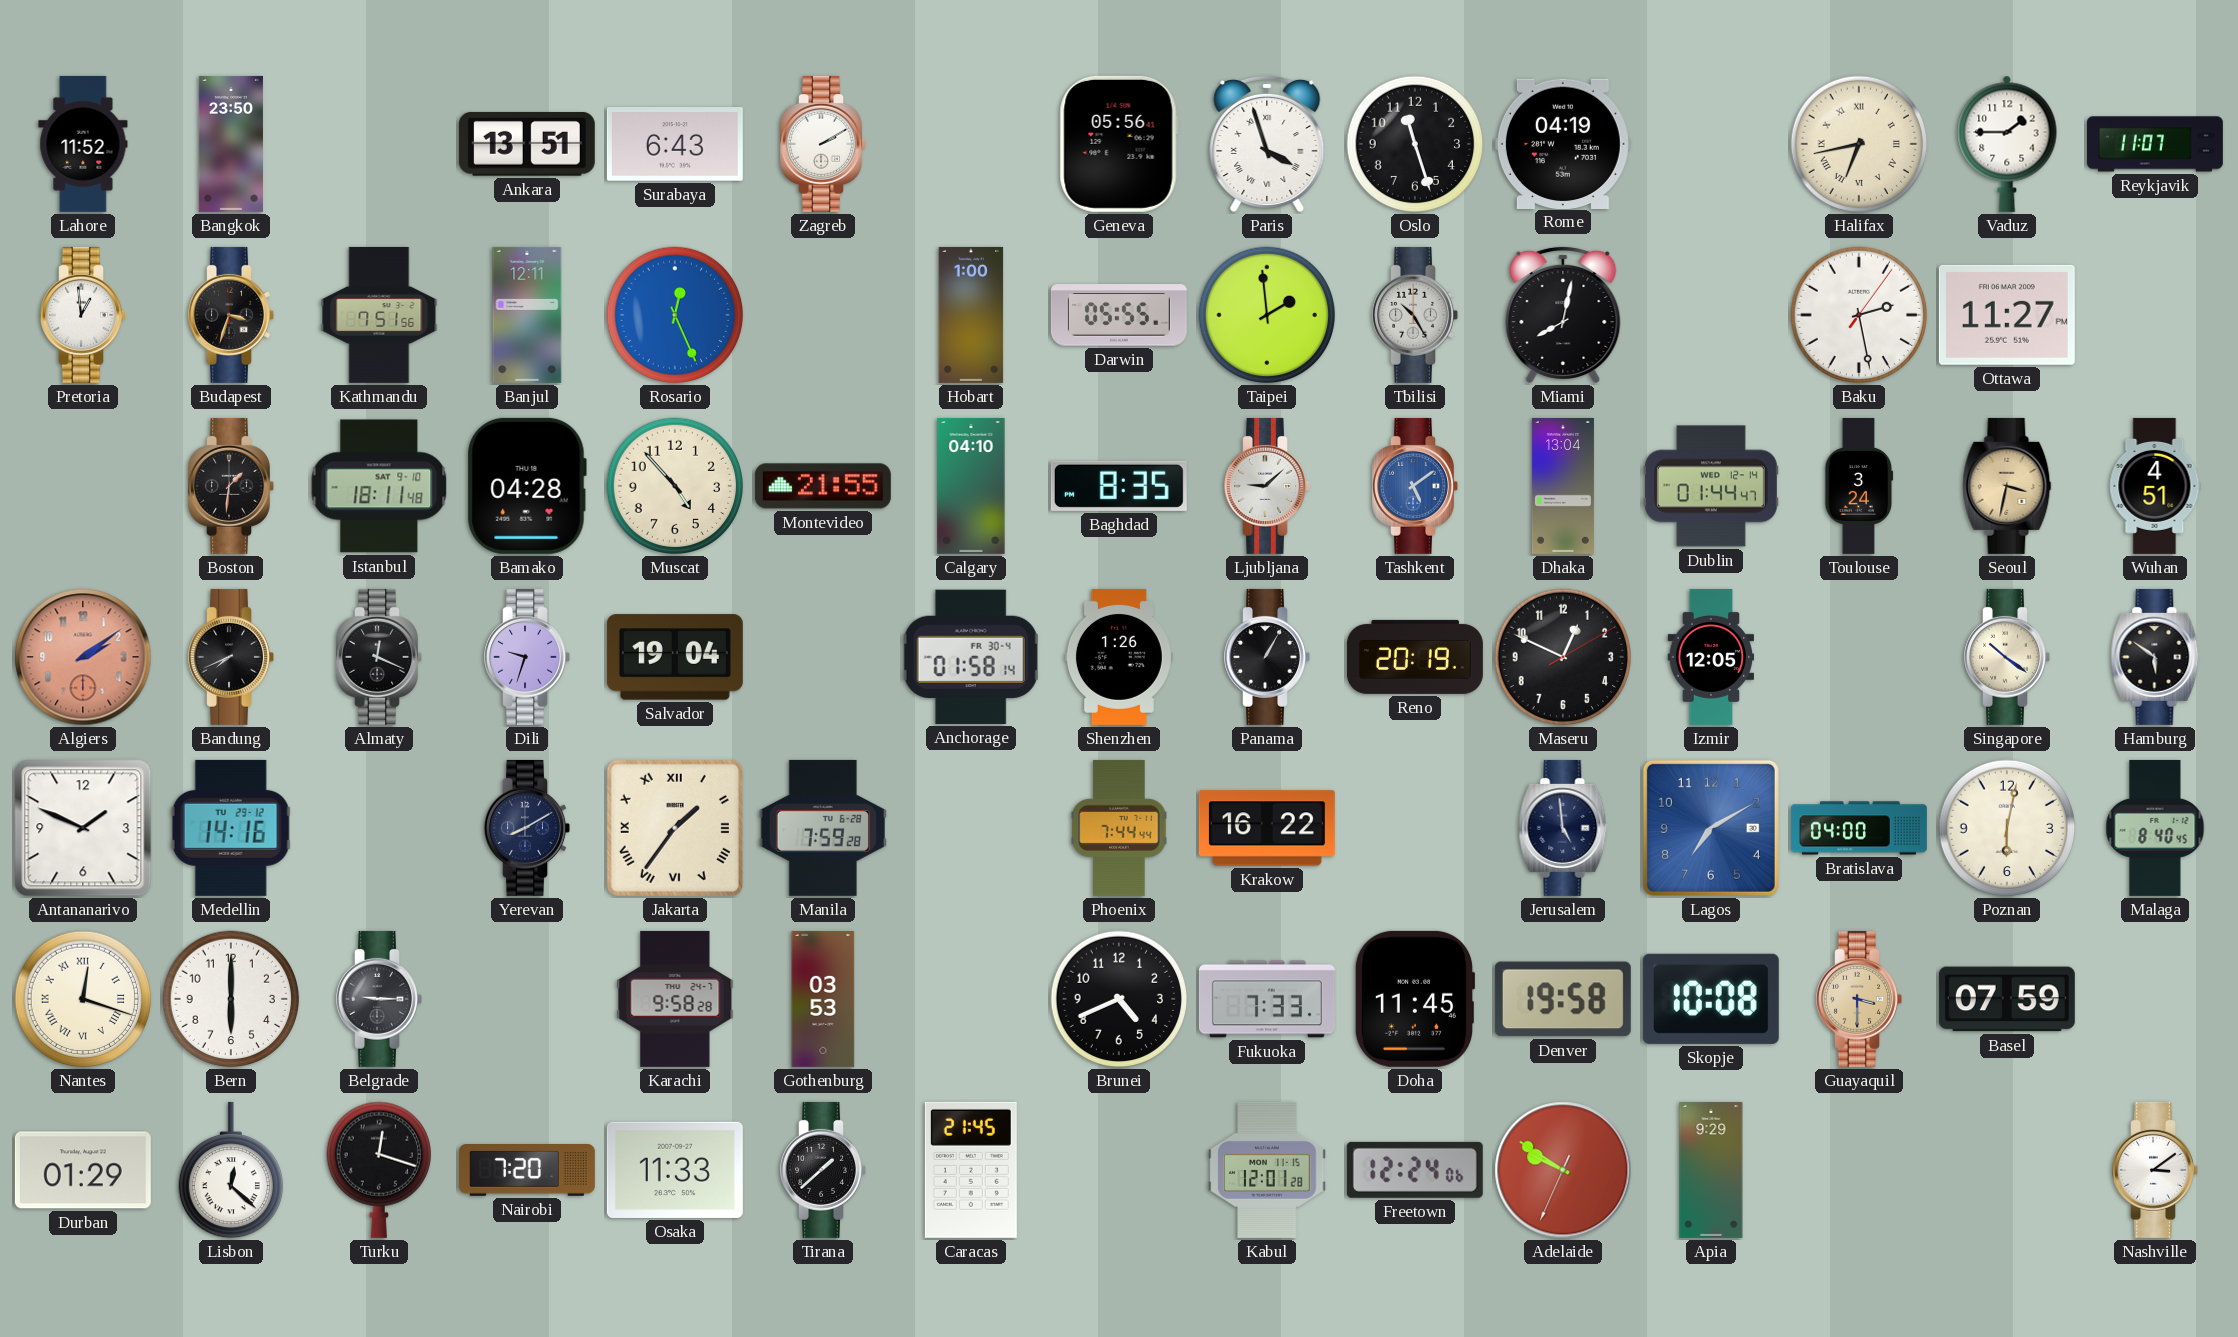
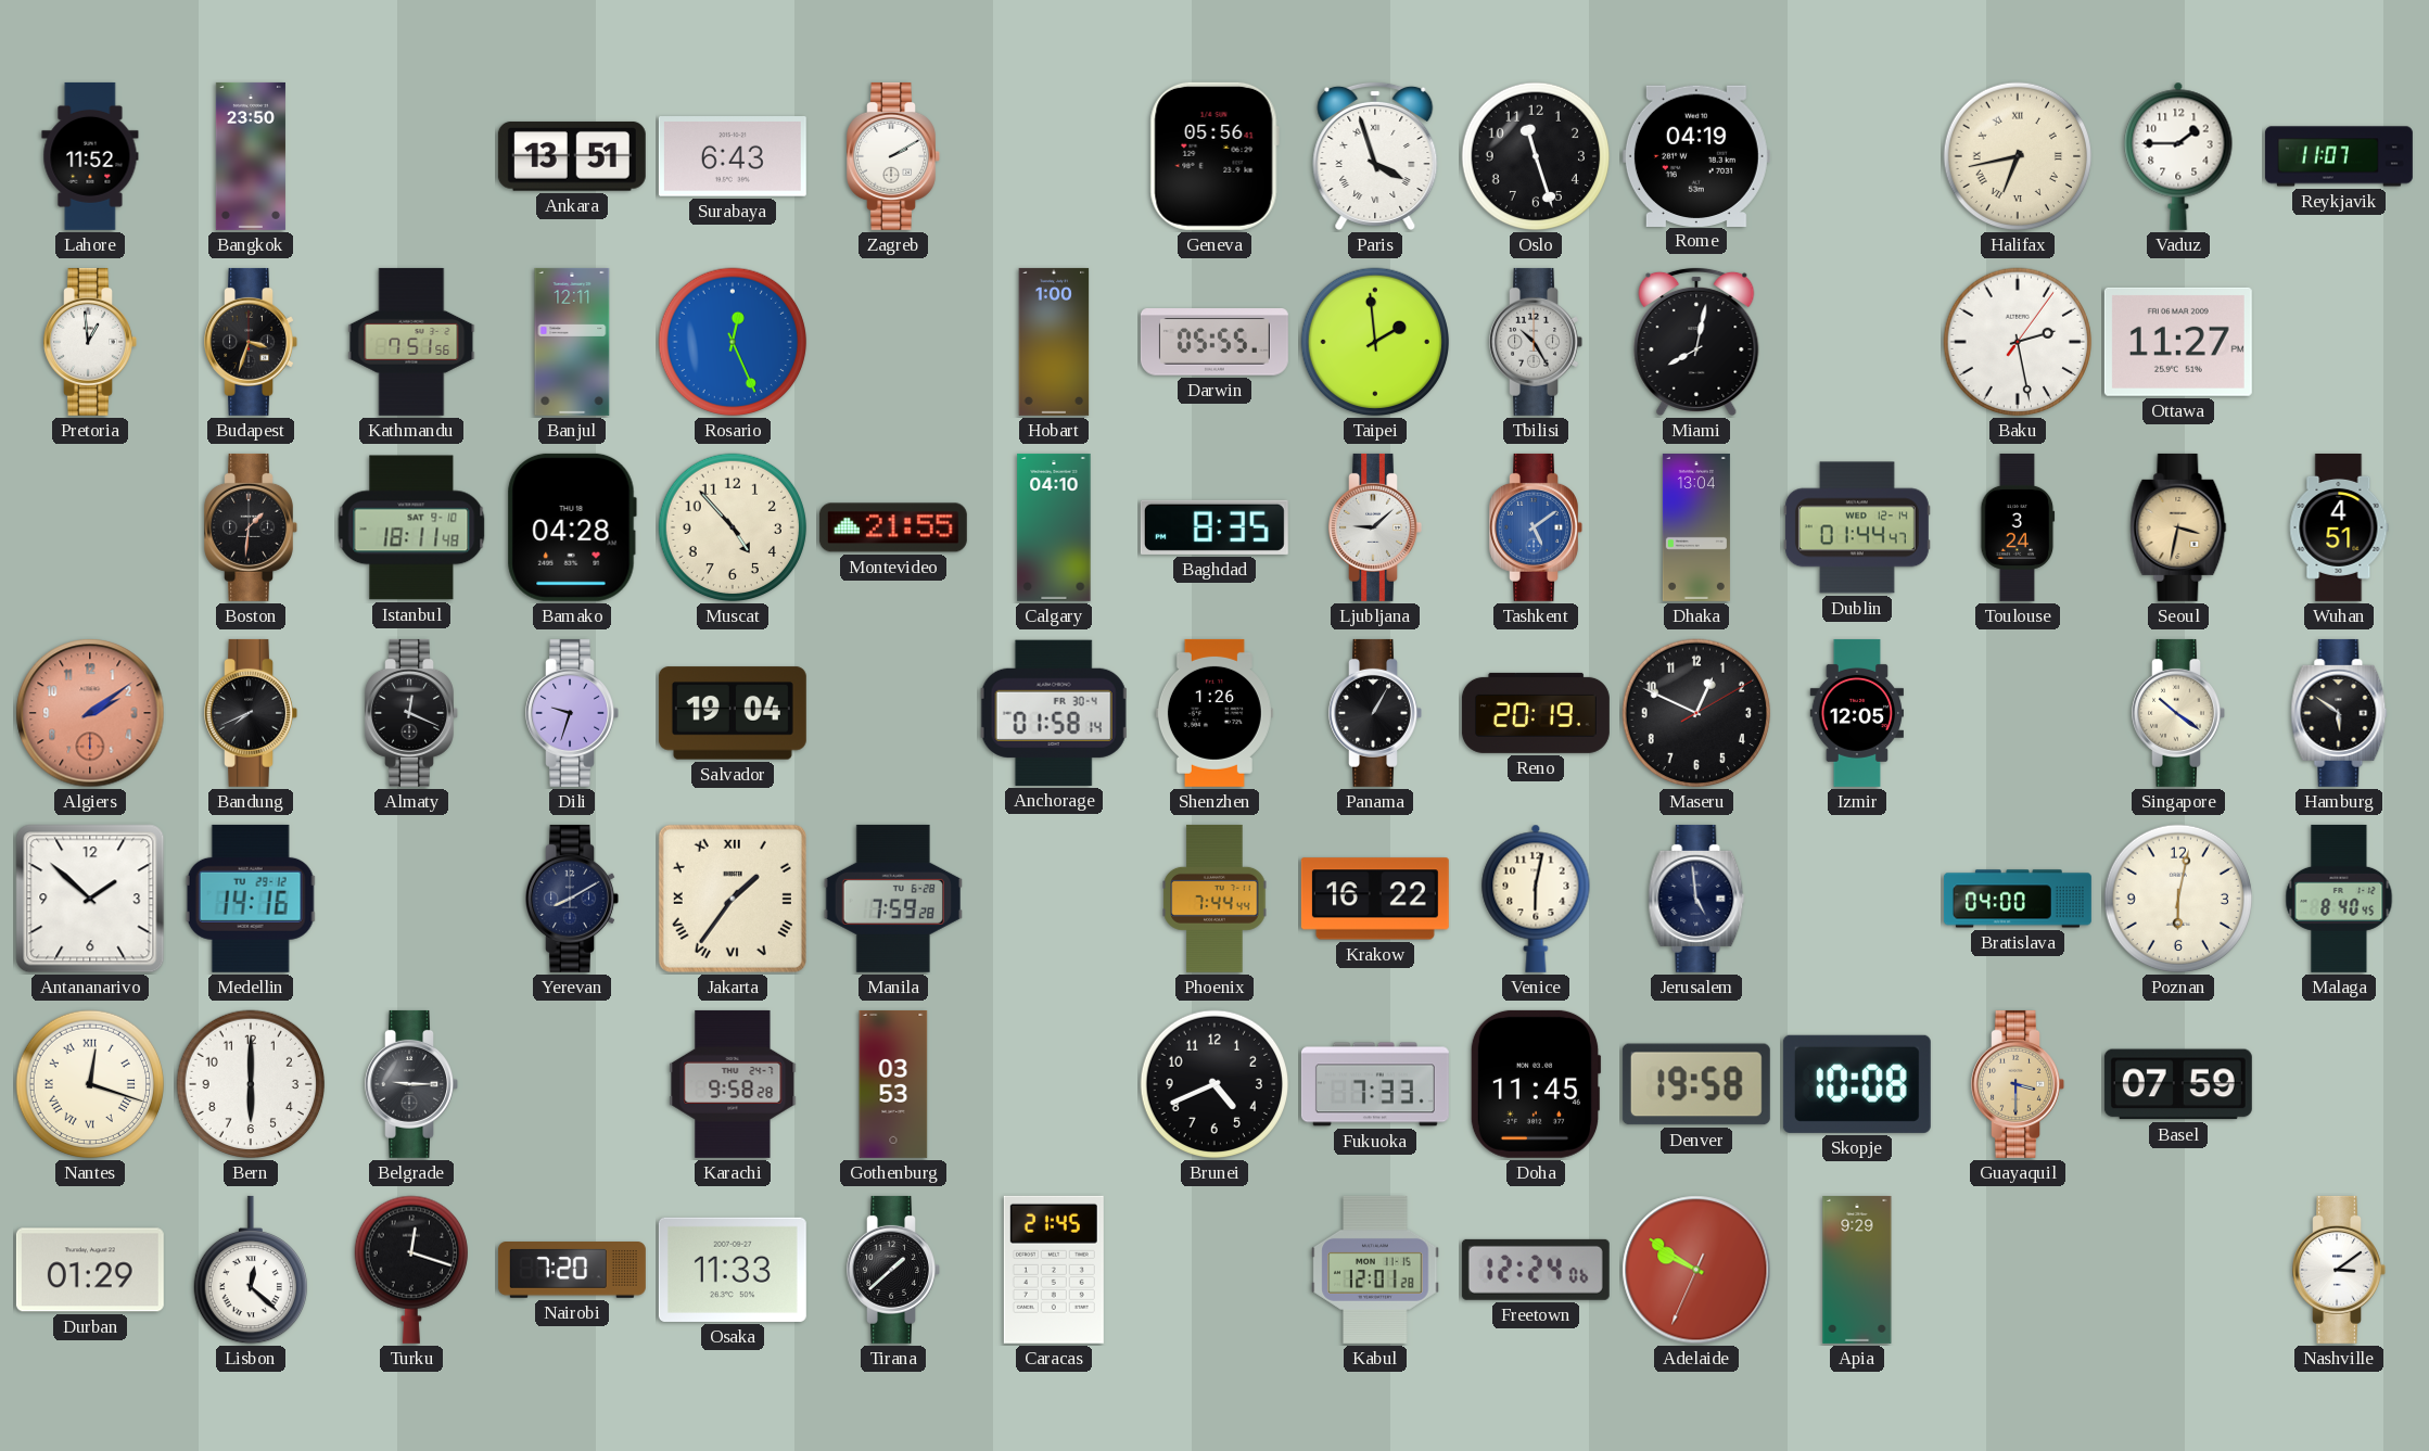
Antananarivo: 1:49 -> 1:52
Venice: none -> 6:02
Lagos: 7:10 -> none
